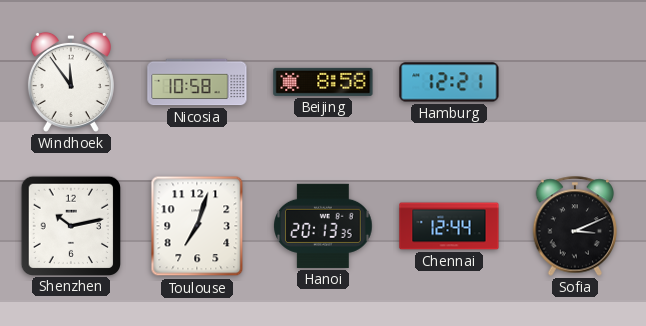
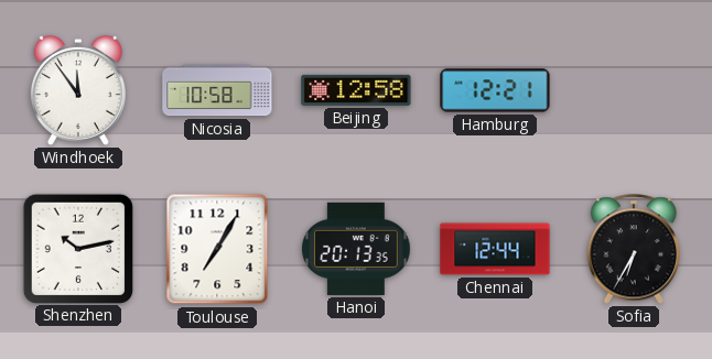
Beijing: 8:58 -> 12:58
Toulouse: 7:03 -> 7:05
Sofia: 3:11 -> 6:35
